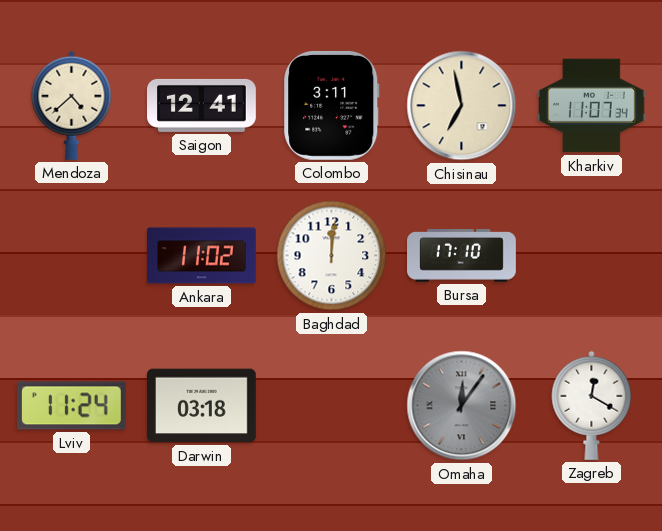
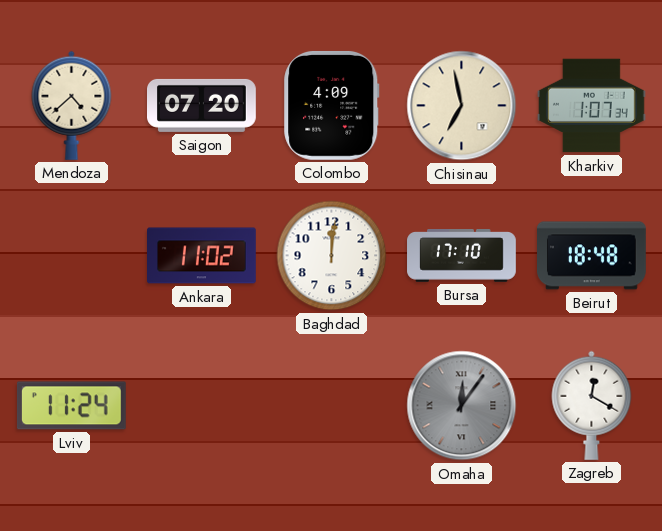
Saigon: 12:41 -> 07:20
Colombo: 3:11 -> 4:09
Kharkiv: 11:07 -> 1:07
Beirut: none -> 18:48
Darwin: 03:18 -> none
